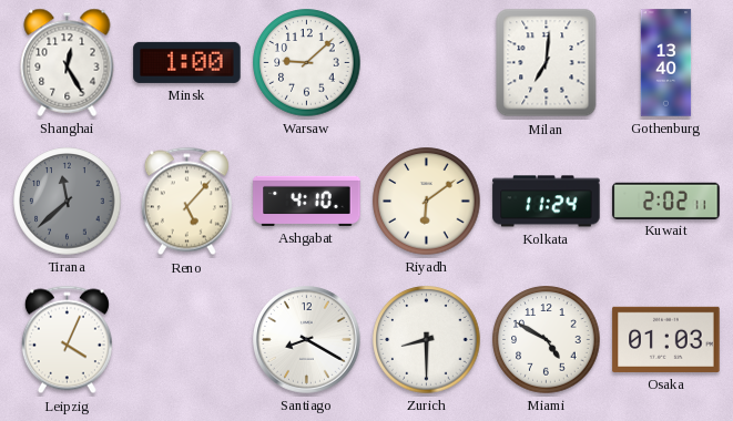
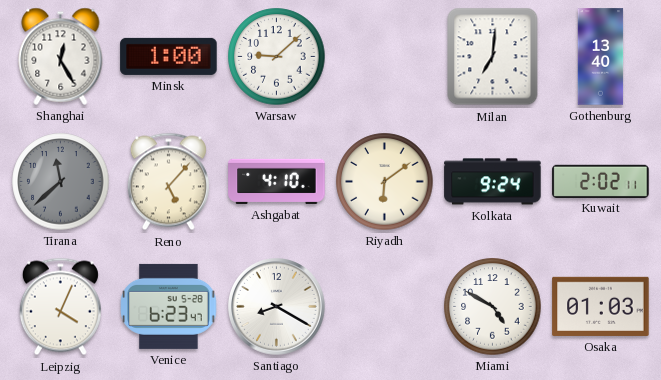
Kolkata: 11:24 -> 9:24
Venice: none -> 6:23
Zurich: 8:30 -> none
